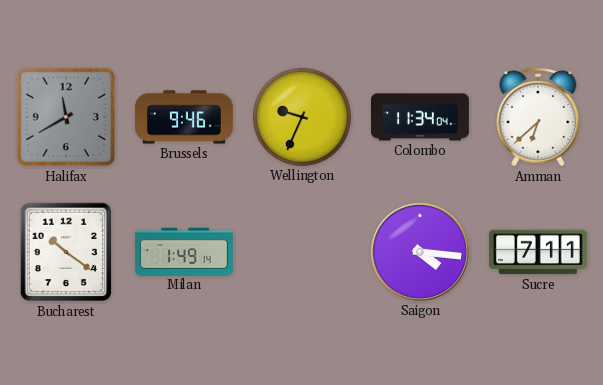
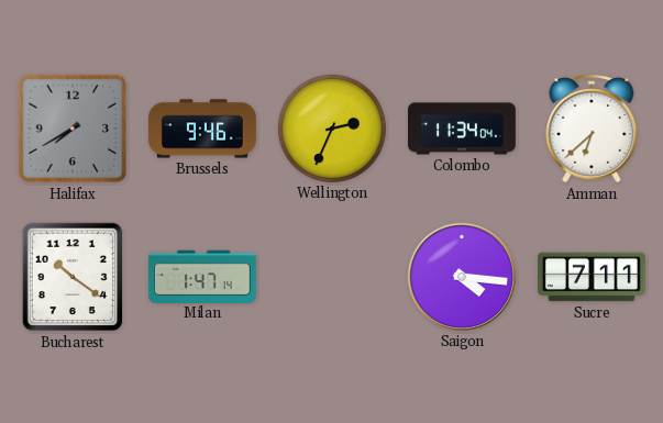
Halifax: 11:40 -> 7:40
Wellington: 9:34 -> 2:34
Milan: 1:49 -> 1:47
